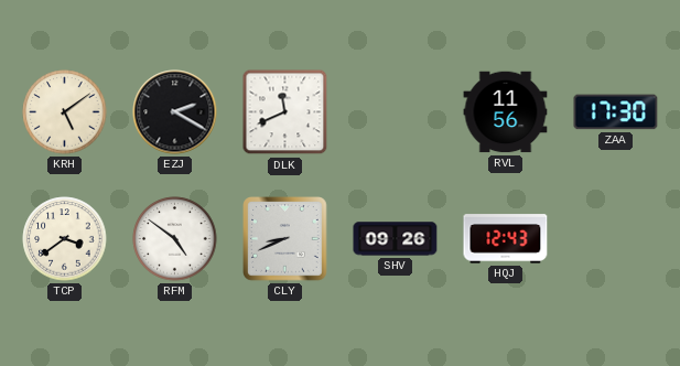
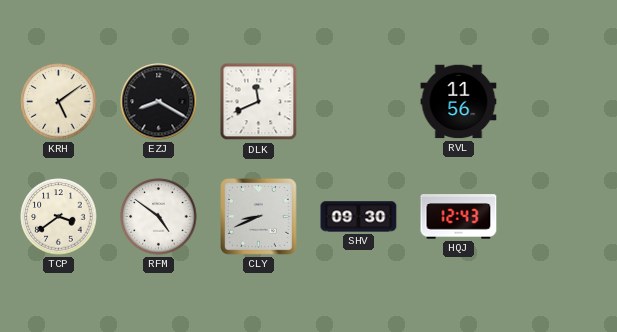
EZJ: 2:20 -> 8:20
ZAA: 17:30 -> none
SHV: 09:26 -> 09:30
